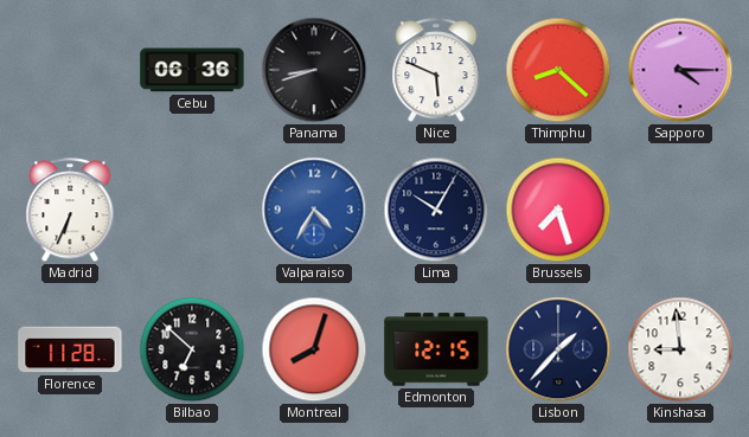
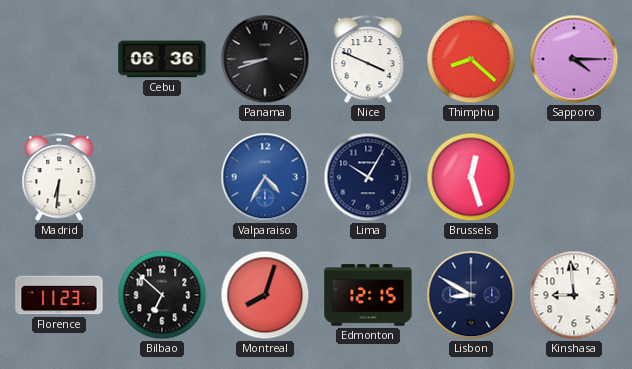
Nice: 5:49 -> 3:49
Madrid: 6:34 -> 6:31
Brussels: 7:27 -> 12:27
Florence: 11:28 -> 11:23
Lisbon: 1:37 -> 8:50
